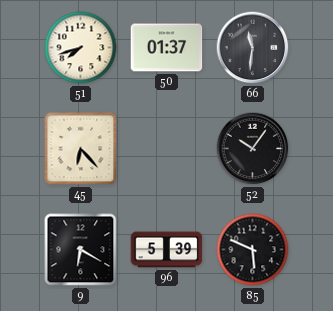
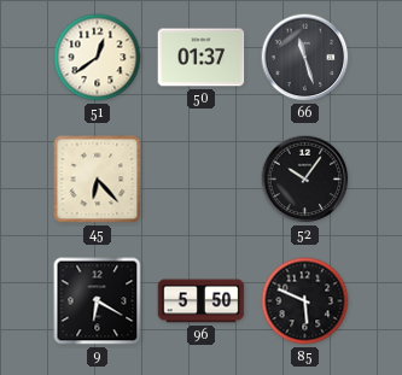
51: 7:42 -> 12:39
66: 11:31 -> 11:27
96: 5:39 -> 5:50
